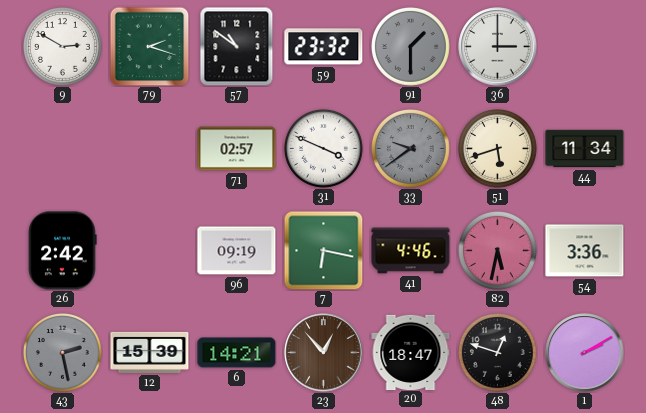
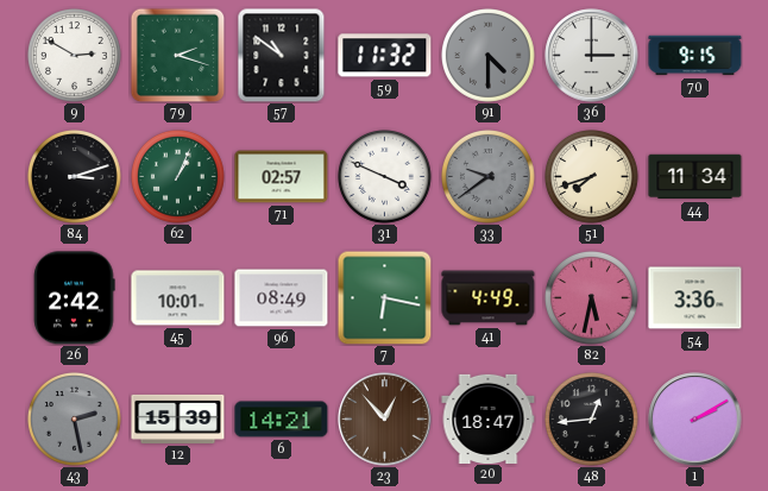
59: 23:32 -> 11:32
91: 1:30 -> 4:30
70: none -> 9:15
84: none -> 3:12
62: none -> 1:04
51: 5:42 -> 7:42
45: none -> 10:01
96: 09:19 -> 08:49
41: 4:46 -> 4:49
48: 12:48 -> 12:44
